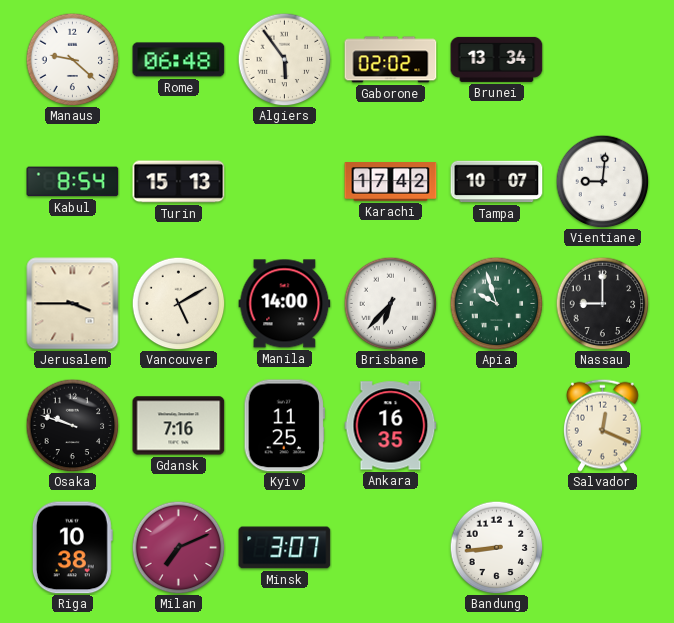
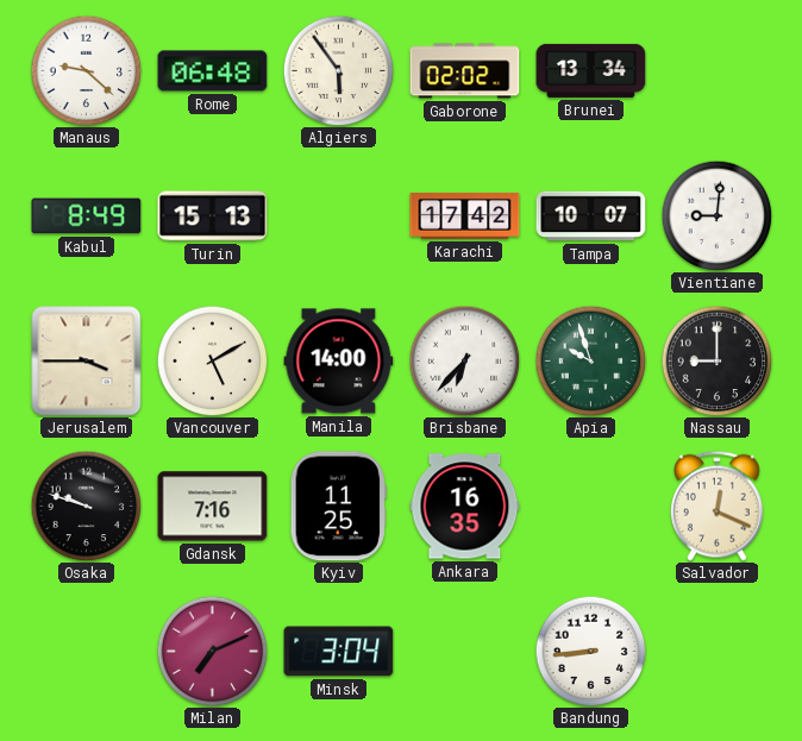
Kabul: 8:54 -> 8:49
Riga: 10:38 -> none
Minsk: 3:07 -> 3:04
